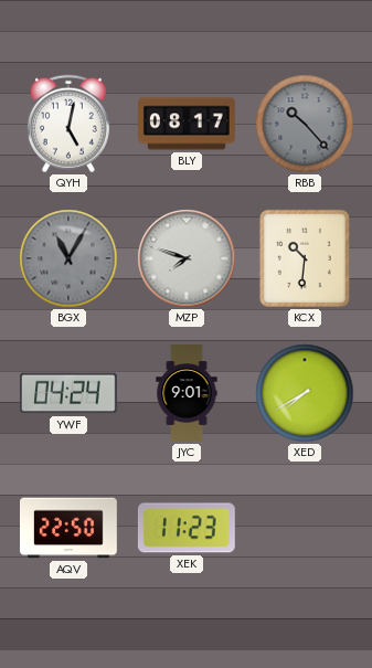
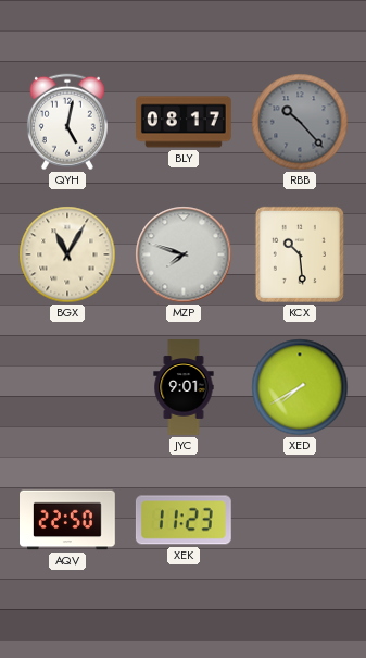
BGX dial: grey -> cream
KCX: 10:31 -> 10:29
YWF: 04:24 -> none
